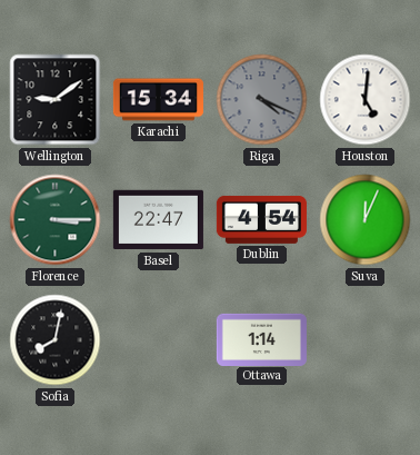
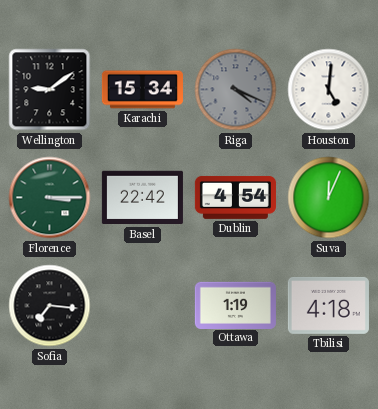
Basel: 22:47 -> 22:42
Sofia: 8:02 -> 7:16
Ottawa: 1:14 -> 1:19
Tbilisi: none -> 4:18
